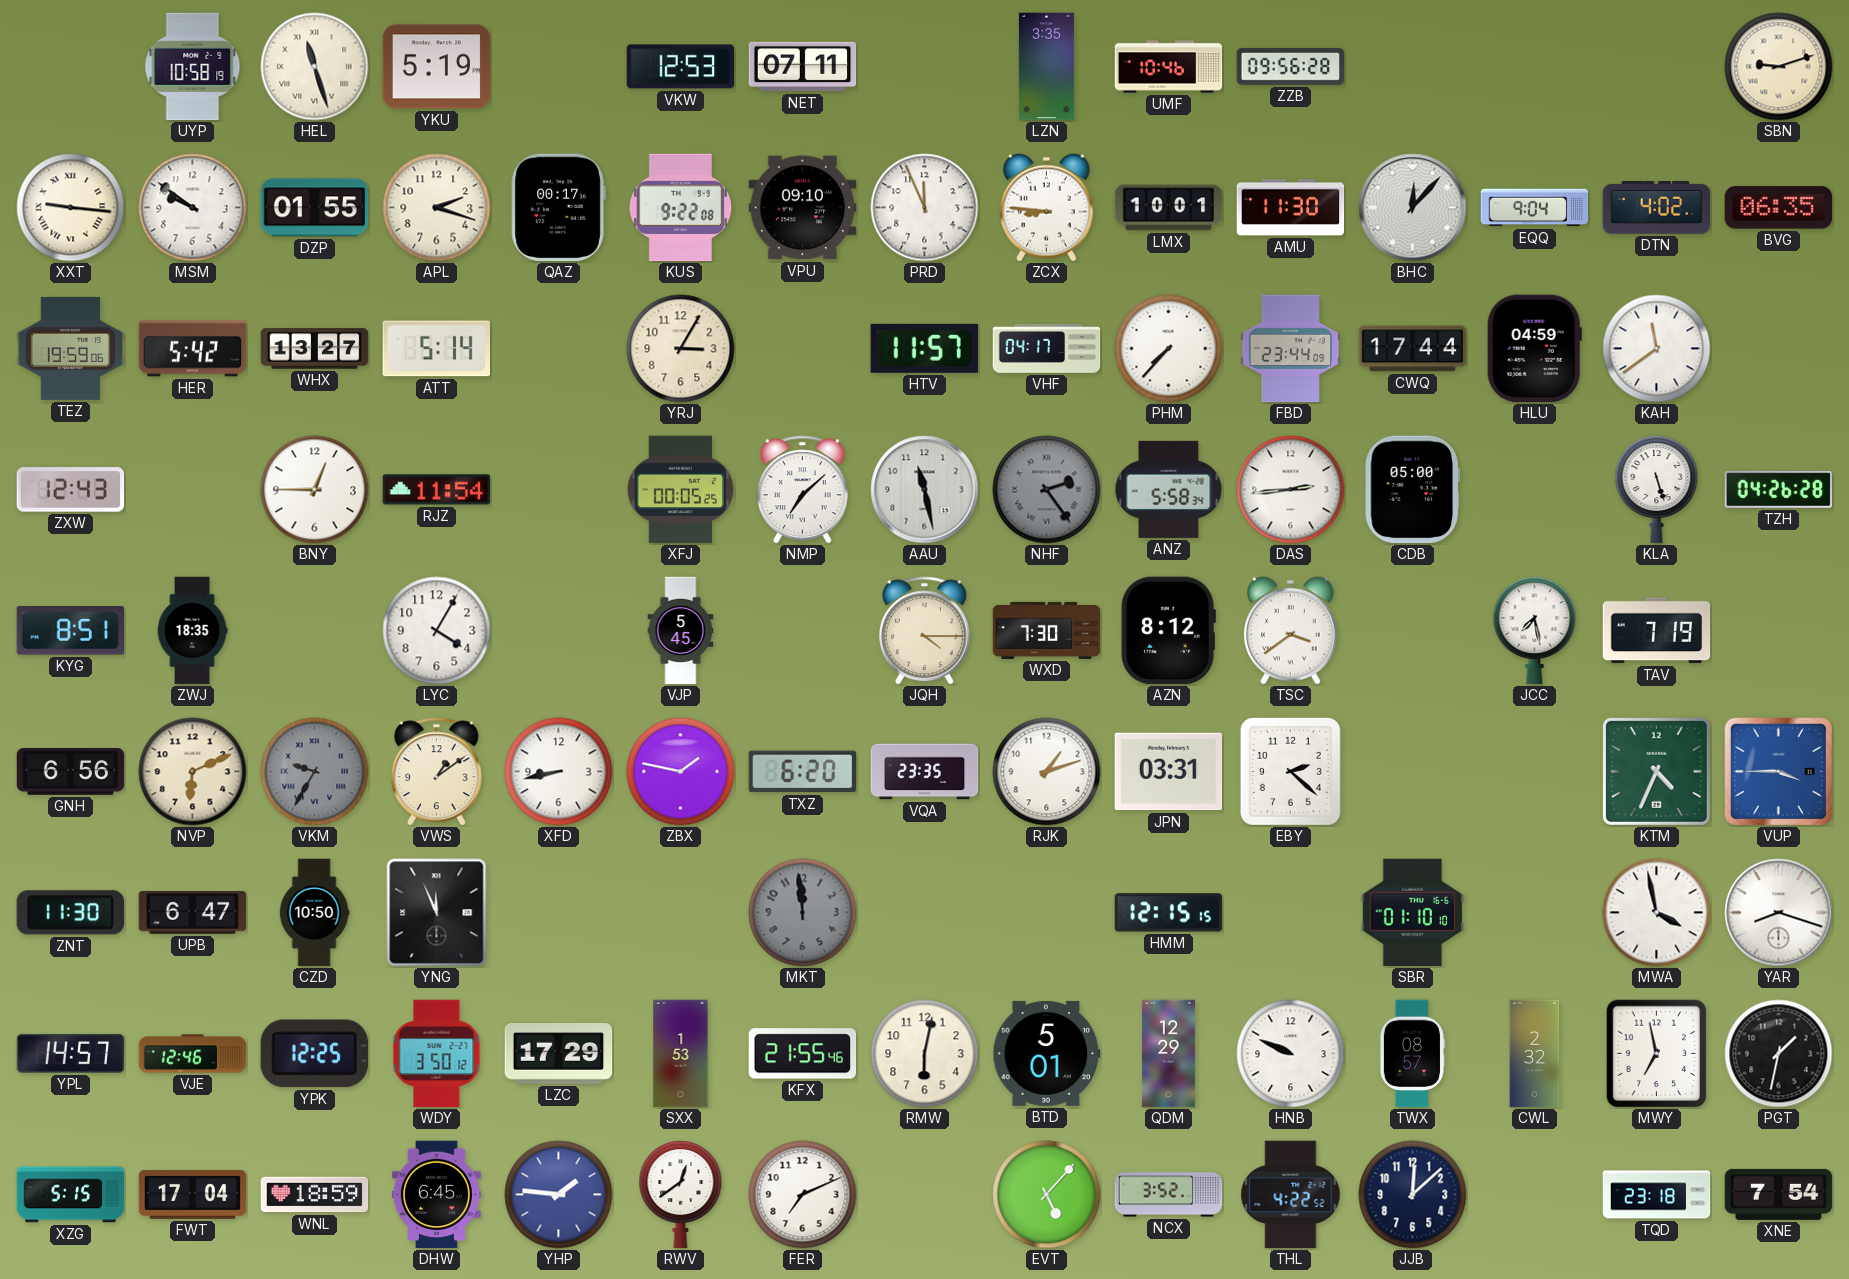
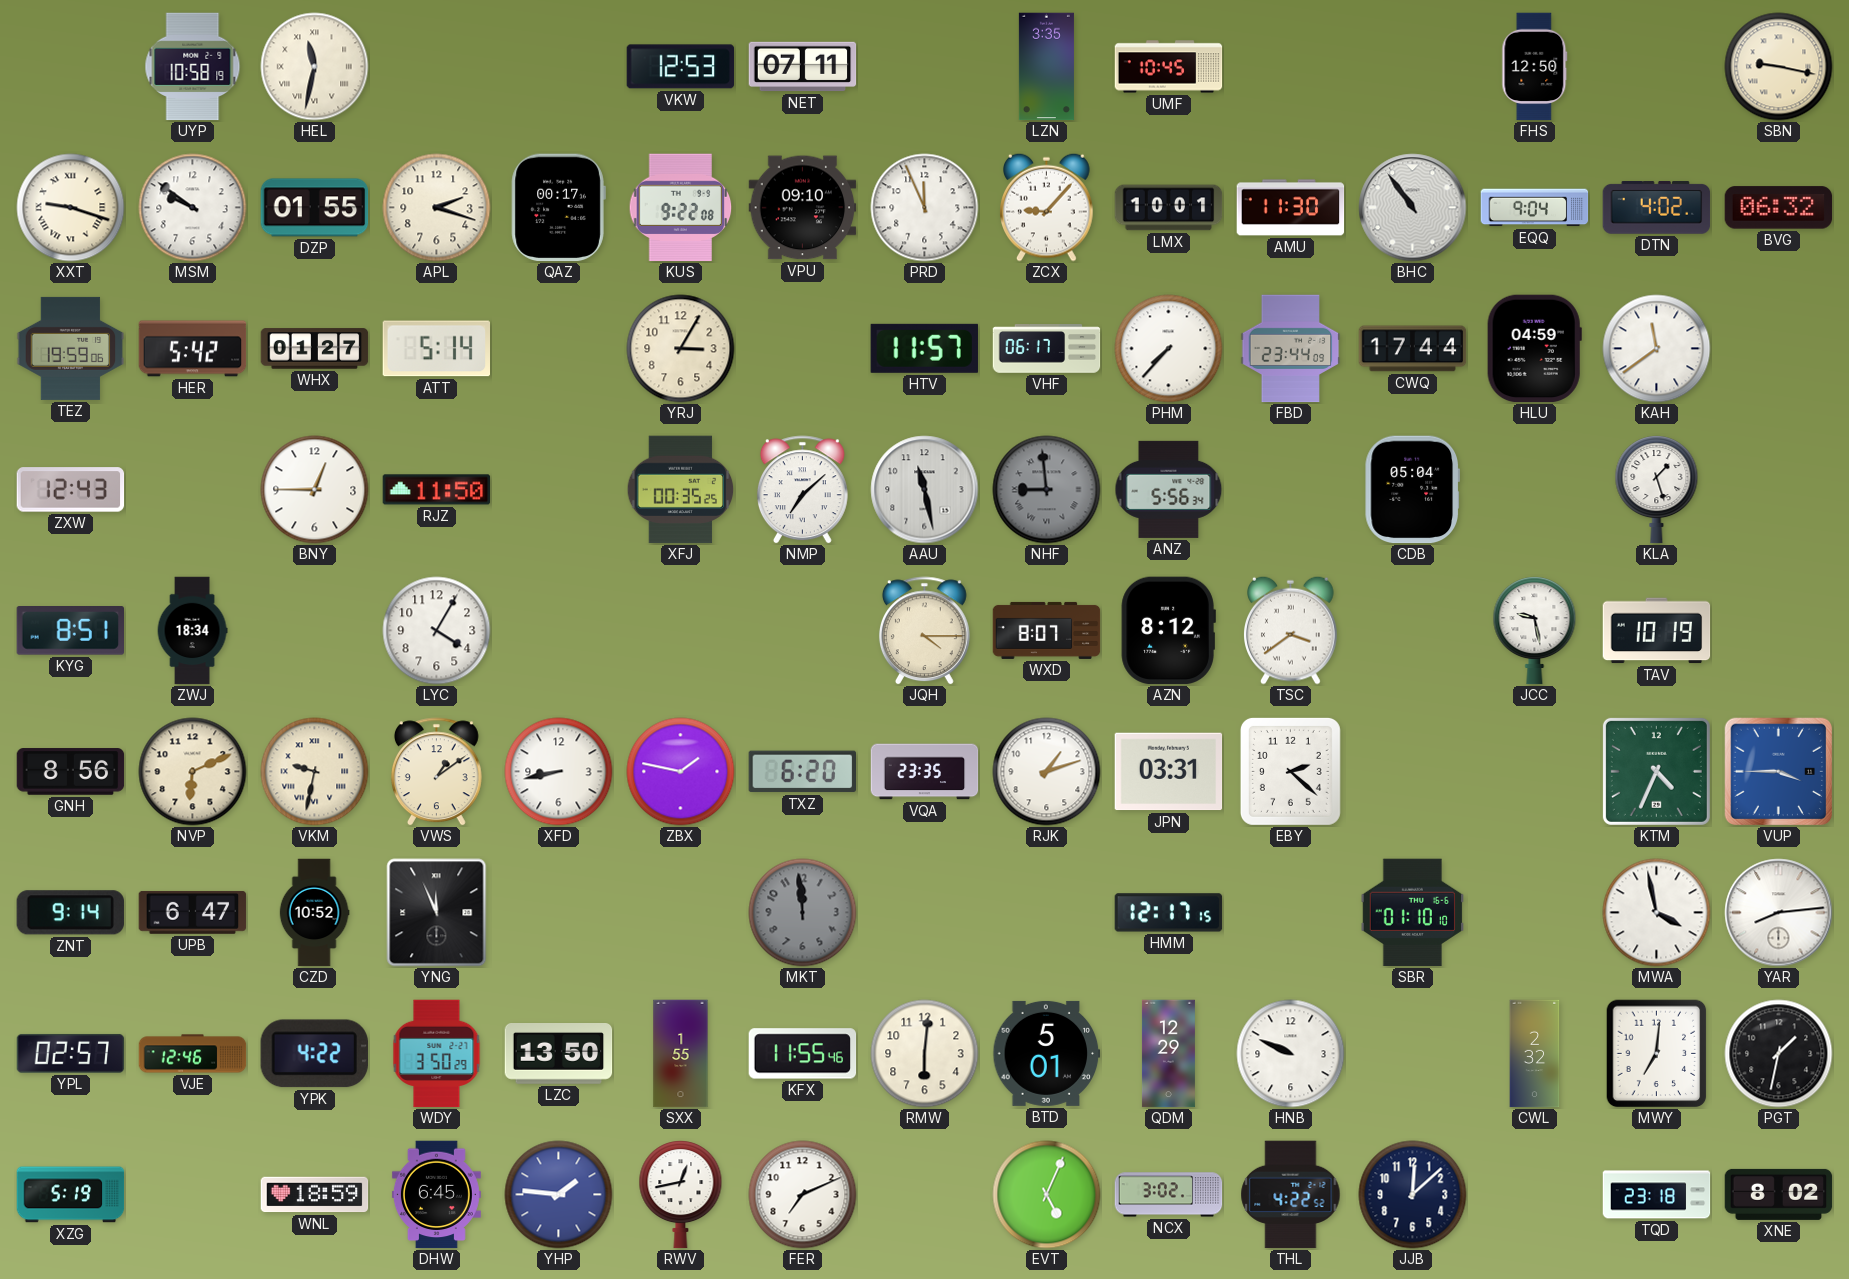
HEL: 11:27 -> 11:32
YKU: 5:19 -> none
UMF: 10:46 -> 10:45
ZZB: 09:56 -> none
FHS: none -> 12:50
SBN: 9:12 -> 9:17
XXT: 9:16 -> 9:18
ZCX: 8:46 -> 9:07
BHC: 12:07 -> 10:54
BVG: 06:35 -> 06:32
WHX: 13:27 -> 01:27
VHF: 04:17 -> 06:17
RJZ: 11:54 -> 11:50
XFJ: 00:05 -> 00:35
NHF: 2:24 -> 8:59
ANZ: 5:58 -> 5:56
DAS: 2:44 -> none
CDB: 05:00 -> 05:04
KLA: 5:27 -> 1:27
TZH: 04:26 -> none
ZWJ: 18:35 -> 18:34
VJP: 5:45 -> none
WXD: 7:30 -> 8:07
JCC: 7:28 -> 9:28
TAV: 7:19 -> 10:19
GNH: 6:56 -> 8:56
VKM: 9:35 -> 9:32
VKM dial: grey -> cream
ZNT: 11:30 -> 9:14
CZD: 10:50 -> 10:52
HMM: 12:15 -> 12:17
YAR: 8:18 -> 8:14
YPL: 14:57 -> 02:57
YPK: 12:25 -> 4:22
WDY: 3:50:12 -> 3:50:29
LZC: 17:29 -> 13:50
SXX: 1:53 -> 1:55
KFX: 21:55 -> 11:55
RMW: 6:02 -> 6:01
TWX: 08:57 -> none
MWY: 6:58 -> 7:01
XZG: 5:15 -> 5:19
FWT: 17:04 -> none
RWV: 12:39 -> 12:43
EVT: 5:07 -> 5:04
NCX: 3:52 -> 3:02
XNE: 7:54 -> 8:02
